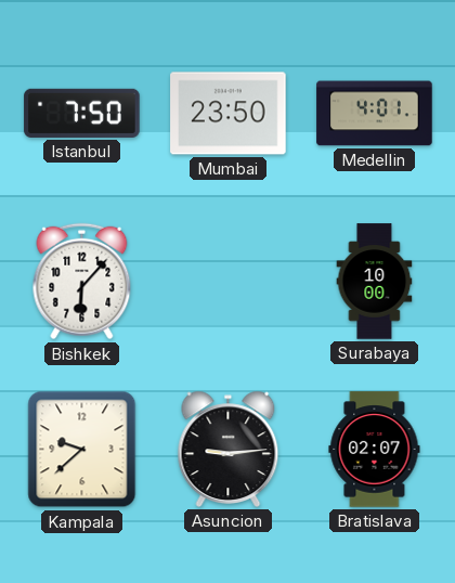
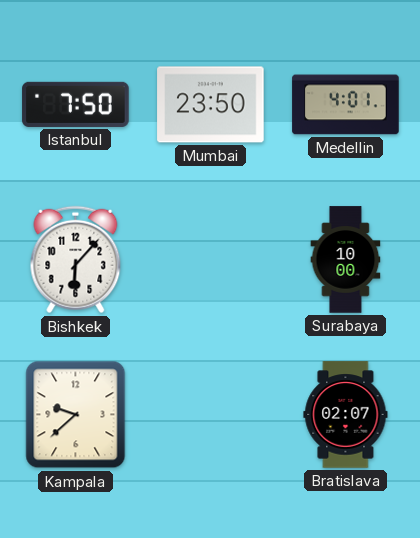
Asuncion: 9:14 -> none
